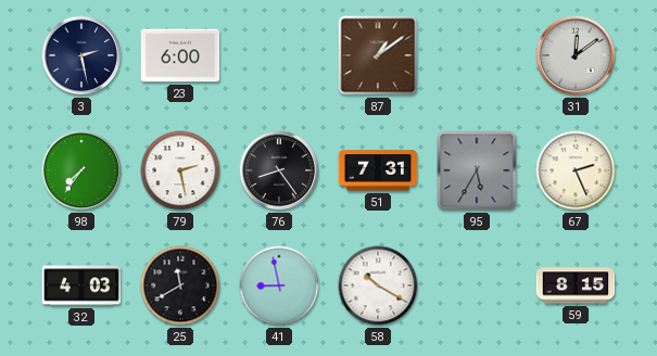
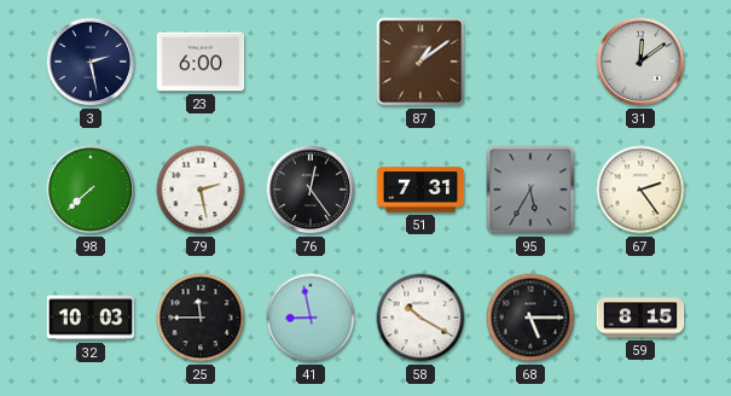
98: 7:36 -> 7:38
76: 8:24 -> 12:24
67: 2:26 -> 2:24
32: 4:03 -> 10:03
25: 11:40 -> 11:45
68: none -> 5:15
